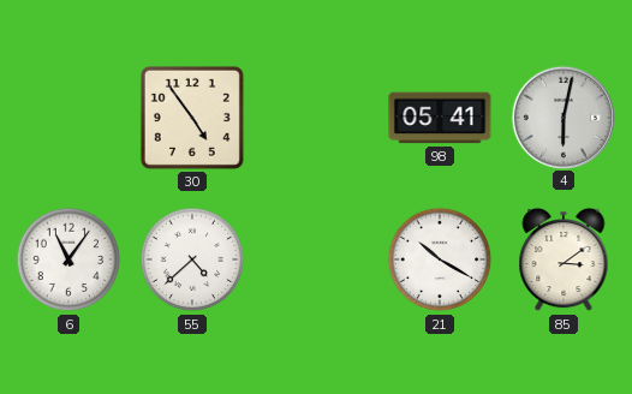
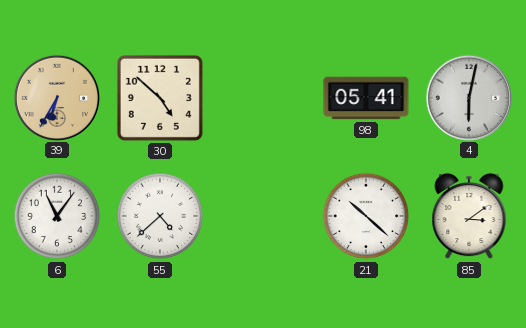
39: none -> 6:35
30: 4:54 -> 4:52
21: 10:20 -> 10:22
